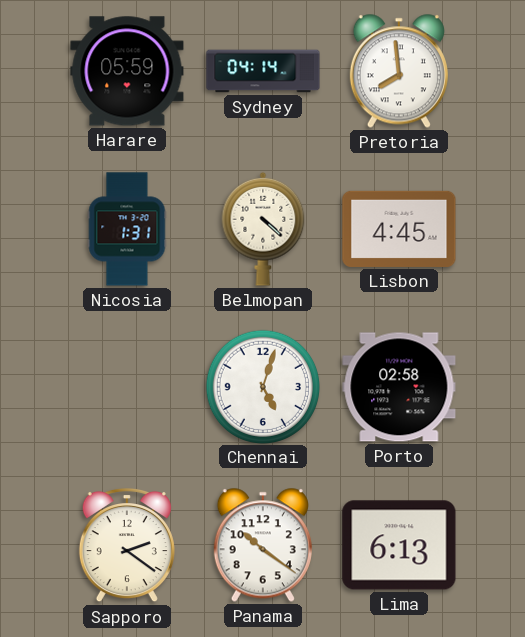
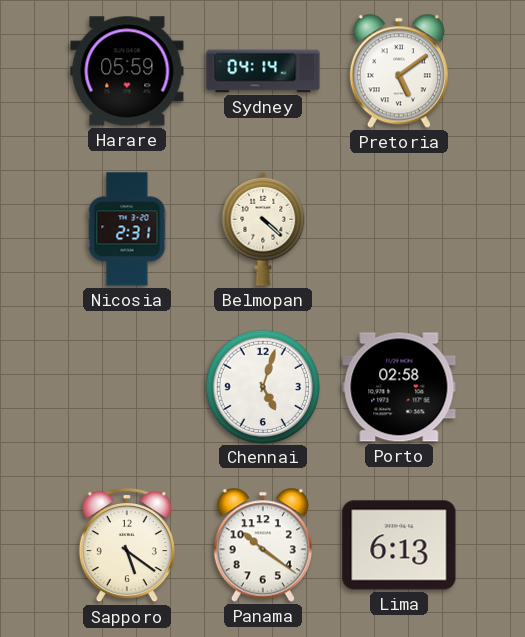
Pretoria: 7:59 -> 5:09
Nicosia: 1:31 -> 2:31
Lisbon: 4:45 -> none
Sapporo: 2:21 -> 5:21
